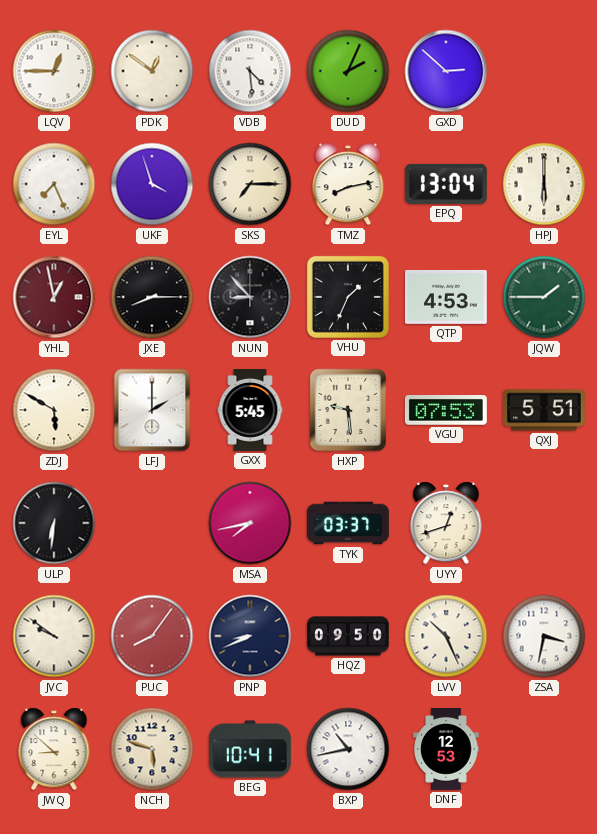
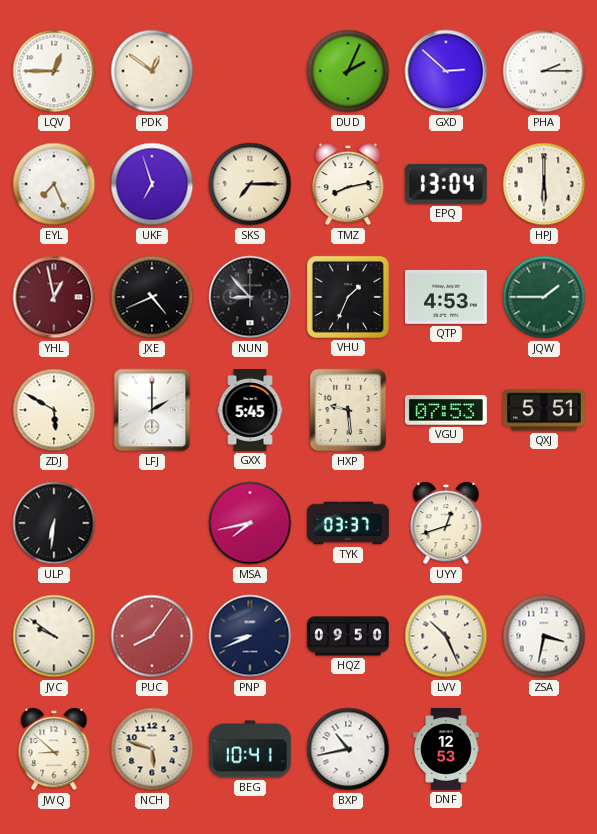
VDB: 4:29 -> none
PHA: none -> 2:15
UKF: 3:57 -> 6:57
JXE: 8:15 -> 4:41
